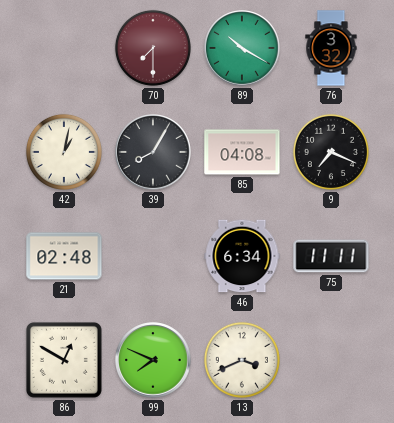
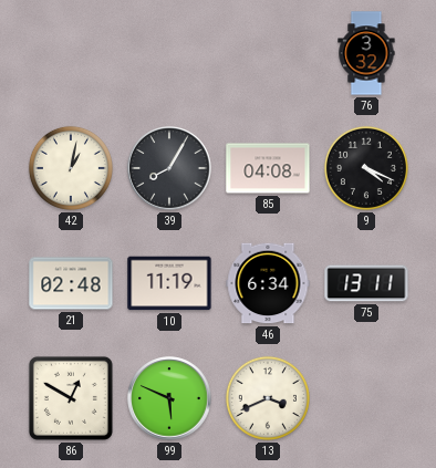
70: 7:30 -> none
89: 10:20 -> none
9: 7:19 -> 4:19
10: none -> 11:19
75: 11:11 -> 13:11
99: 7:49 -> 5:49
